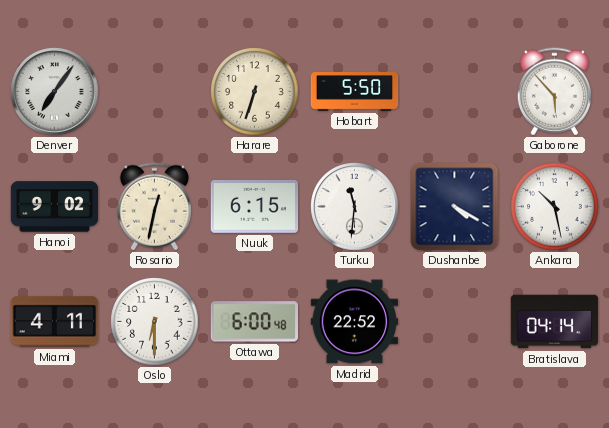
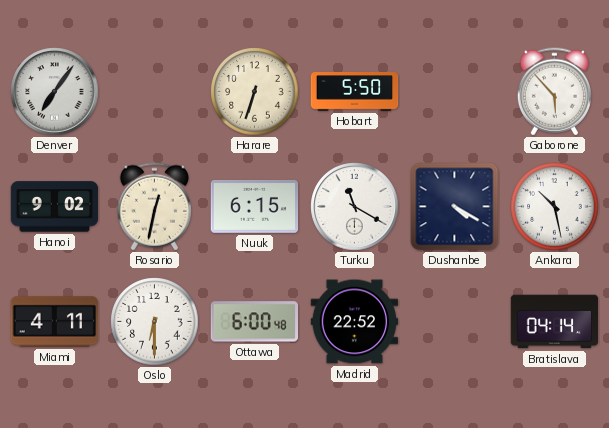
Turku: 11:31 -> 11:20
